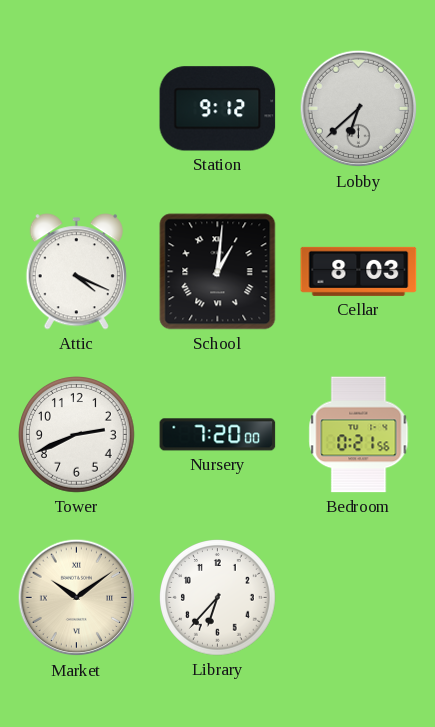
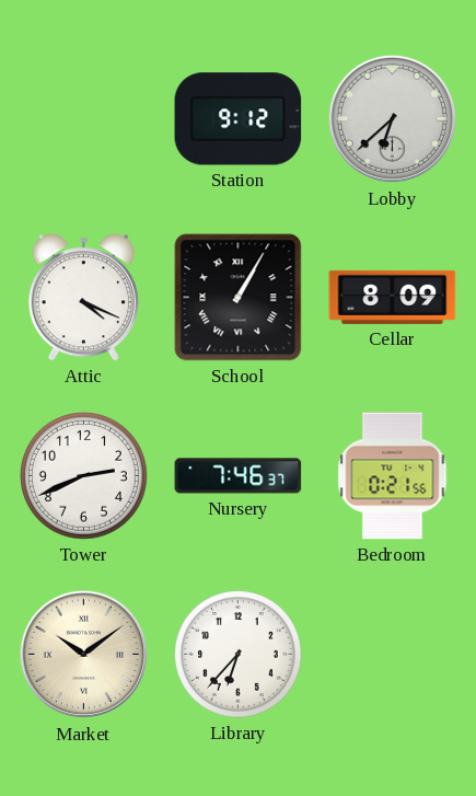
School: 1:01 -> 1:05
Cellar: 8:03 -> 8:09
Nursery: 7:20 -> 7:46
